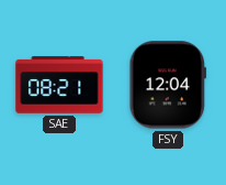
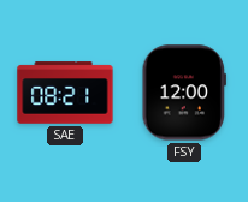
FSY: 12:04 -> 12:00
